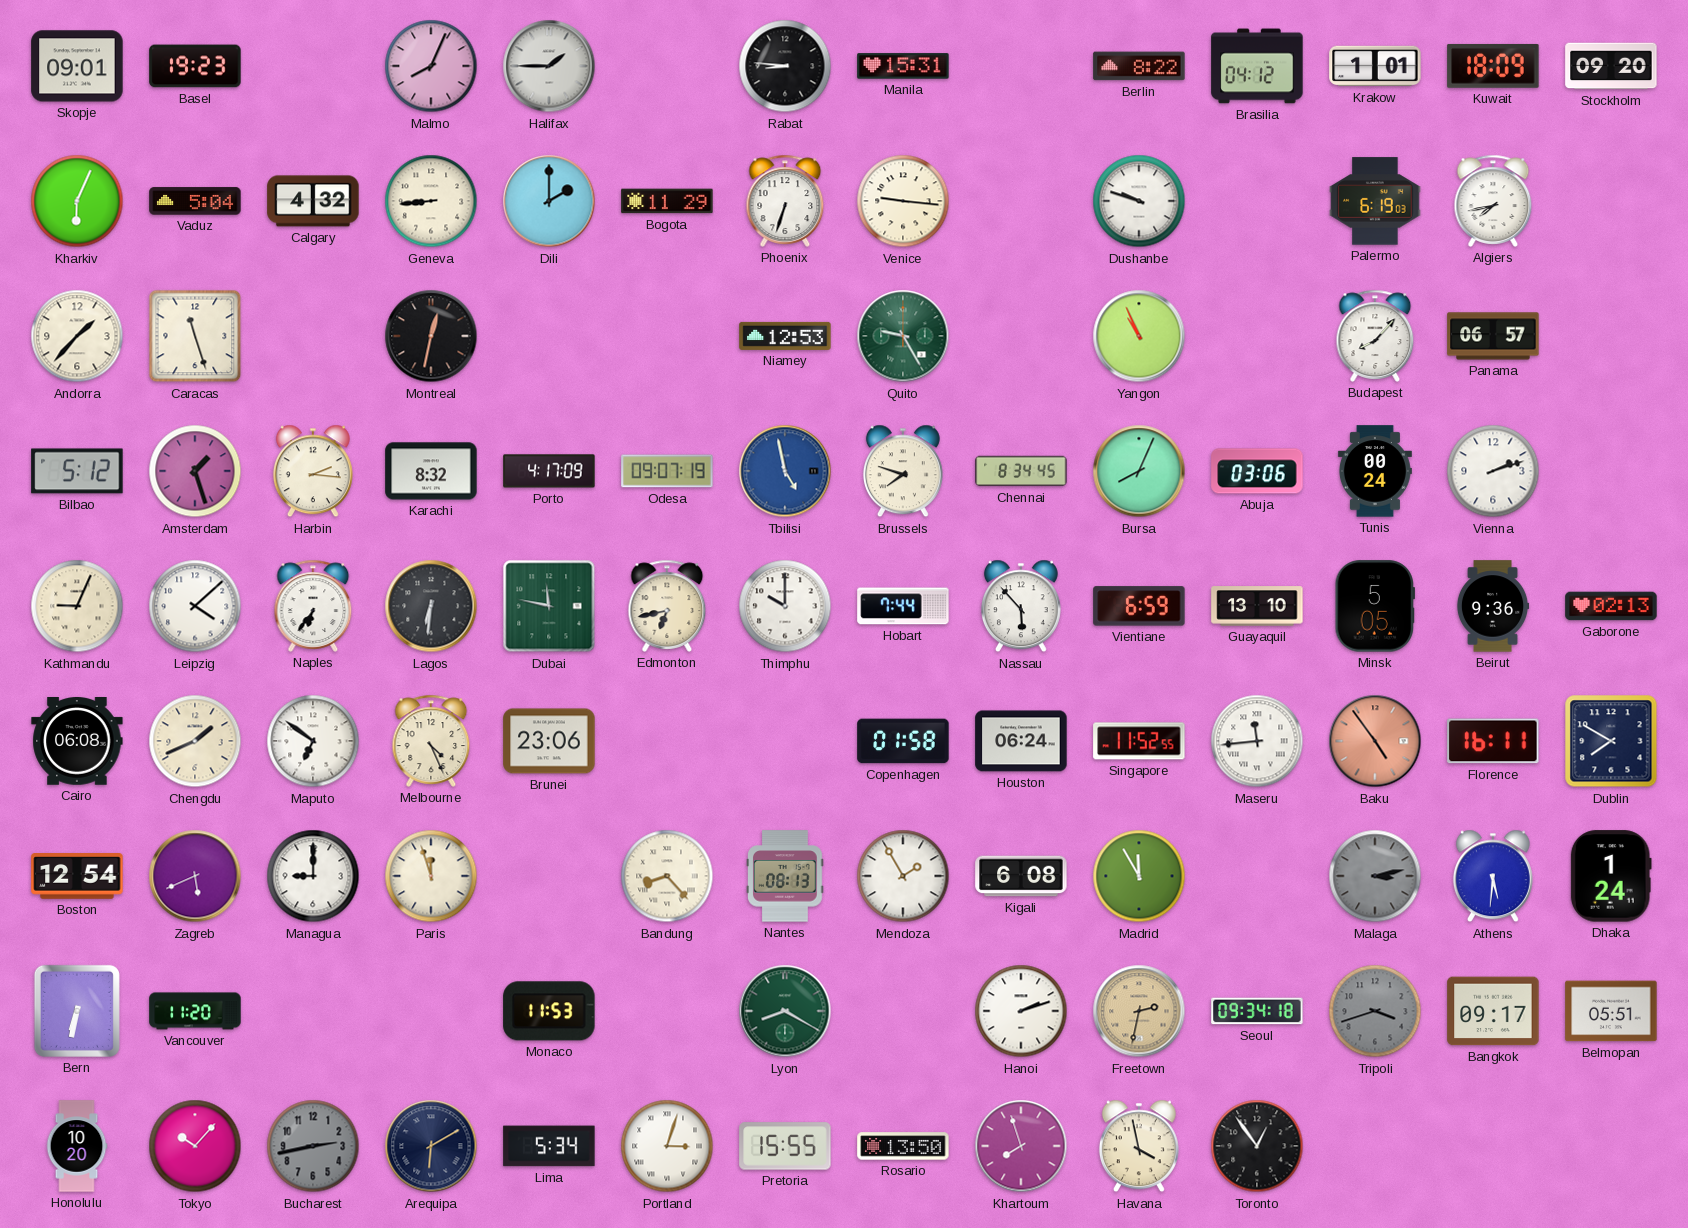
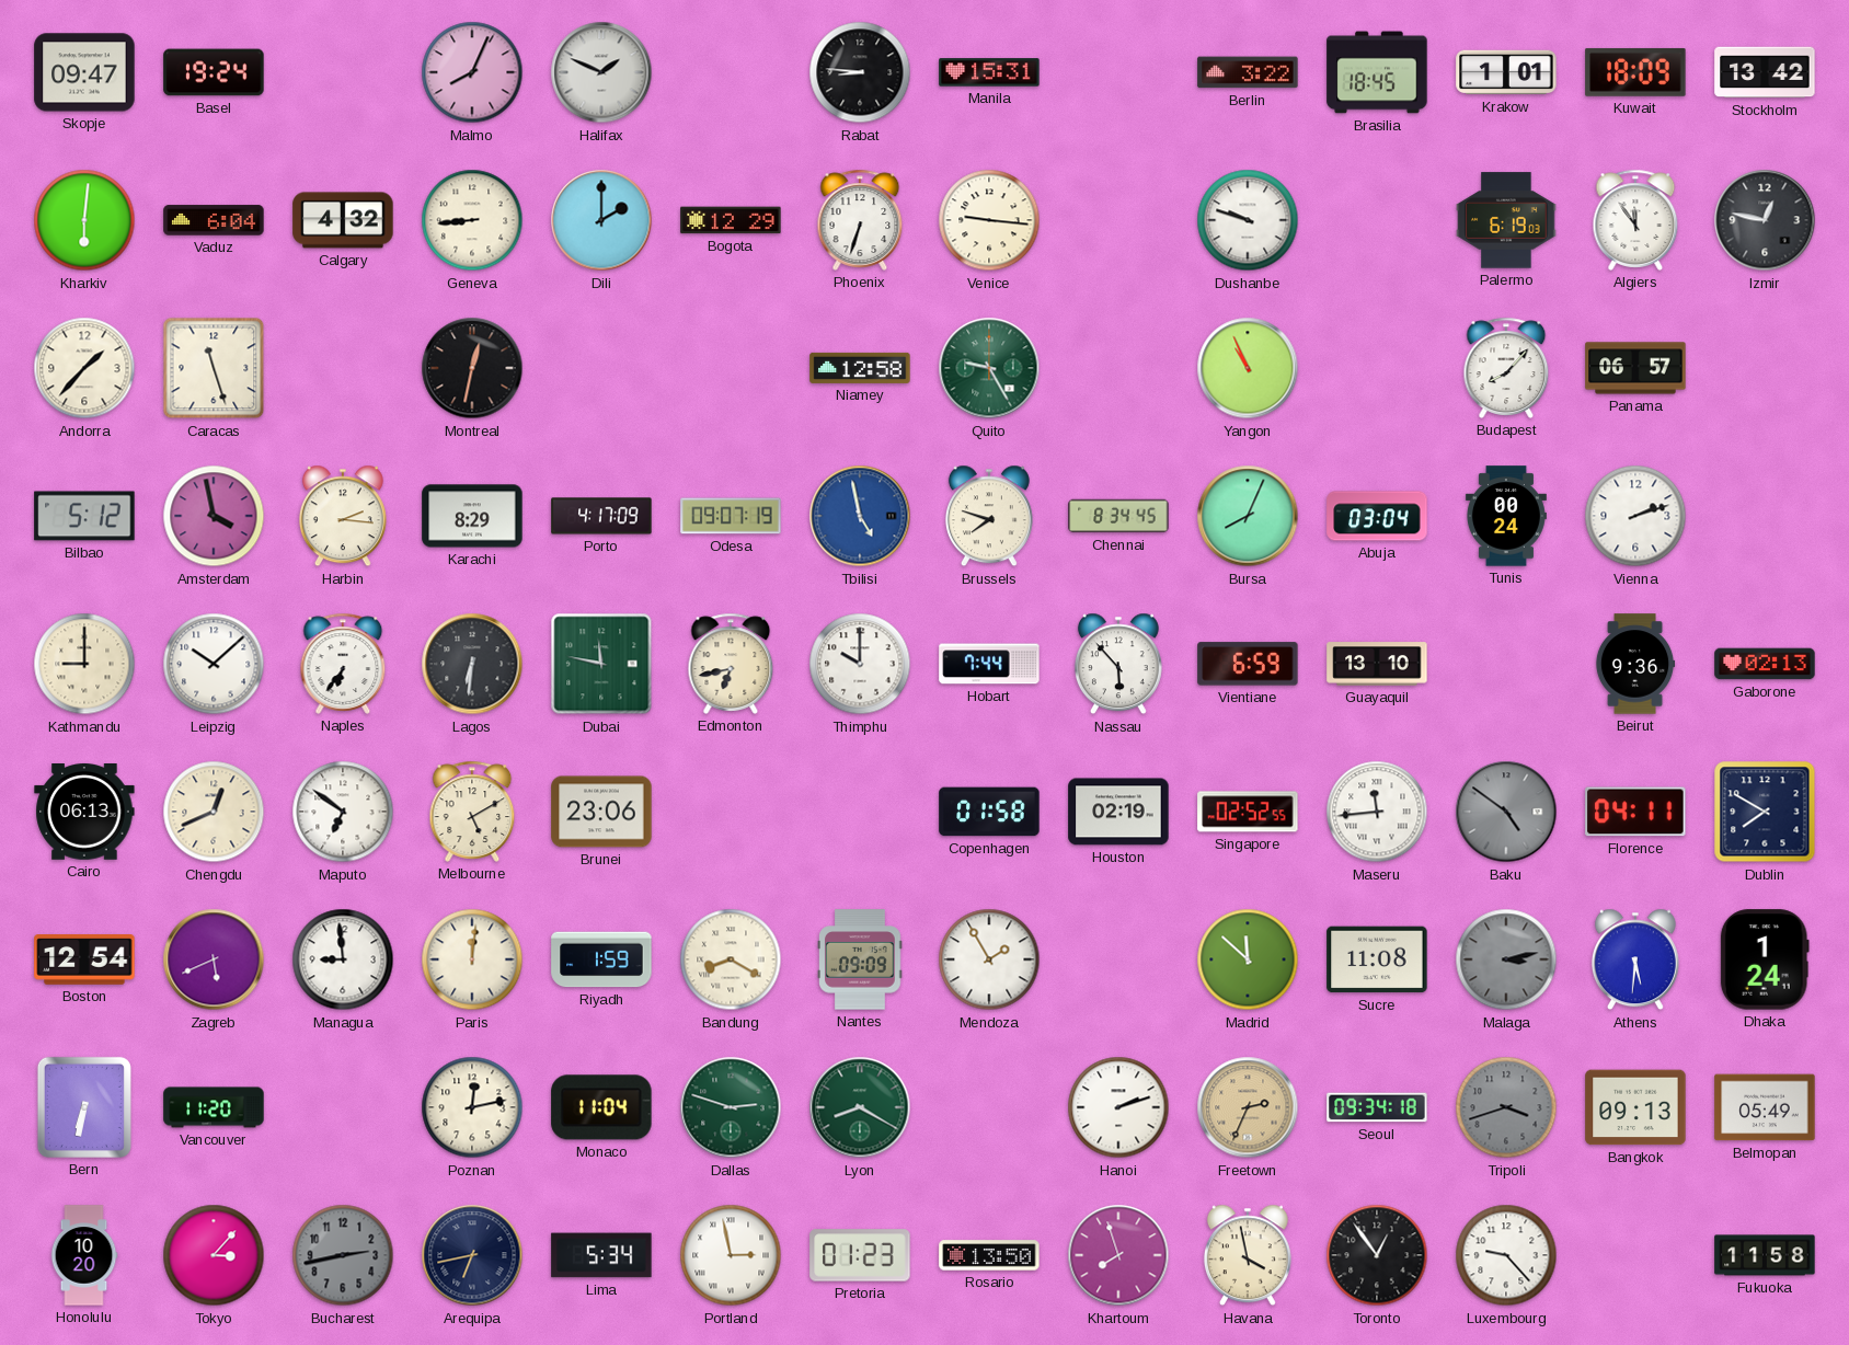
Skopje: 09:01 -> 09:47
Basel: 19:23 -> 19:24
Halifax: 1:45 -> 1:49
Berlin: 8:22 -> 3:22
Brasilia: 04:12 -> 18:45
Stockholm: 09:20 -> 13:42
Kharkiv: 6:04 -> 6:01
Vaduz: 5:04 -> 6:04
Bogota: 11:29 -> 12:29
Algiers: 7:43 -> 11:54
Izmir: none -> 12:47
Niamey: 12:53 -> 12:58
Amsterdam: 1:27 -> 3:58
Karachi: 8:32 -> 8:29
Abuja: 03:06 -> 03:04
Kathmandu: 9:04 -> 9:00
Leipzig: 4:08 -> 10:08
Minsk: 5:05 -> none
Cairo: 06:08 -> 06:13
Chengdu: 1:41 -> 12:41
Melbourne: 4:26 -> 5:10
Houston: 06:24 -> 02:19
Singapore: 11:52 -> 02:52
Baku: 4:54 -> 4:51
Baku dial: salmon -> grey
Florence: 16:11 -> 04:11
Managua: 9:00 -> 8:59
Paris: 11:57 -> 12:01
Riyadh: none -> 1:59
Bandung: 8:23 -> 8:20
Nantes: 08:13 -> 09:09
Kigali: 6:08 -> none
Madrid: 11:55 -> 11:52
Sucre: none -> 11:08
Poznan: none -> 12:13
Monaco: 11:53 -> 11:04
Dallas: none -> 2:48
Freetown: 2:32 -> 2:34
Bangkok: 09:17 -> 09:13
Belmopan: 05:51 -> 05:49
Tokyo: 10:07 -> 3:07
Arequipa: 6:10 -> 6:43
Portland: 3:03 -> 2:58
Pretoria: 15:55 -> 01:23
Luxembourg: none -> 9:23
Fukuoka: none -> 11:58
